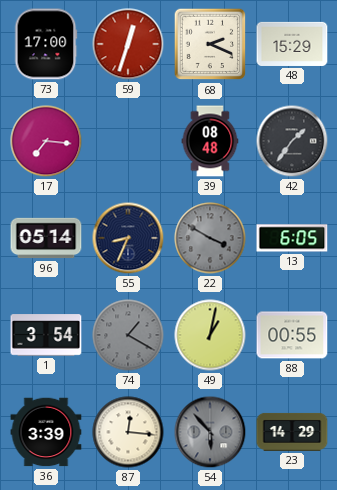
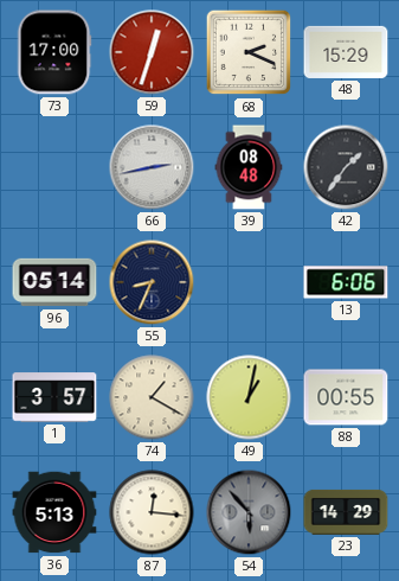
17: 7:16 -> none
66: none -> 2:43
22: 3:50 -> none
13: 6:05 -> 6:06
1: 3:54 -> 3:57
74 dial: grey -> cream
36: 3:39 -> 5:13
